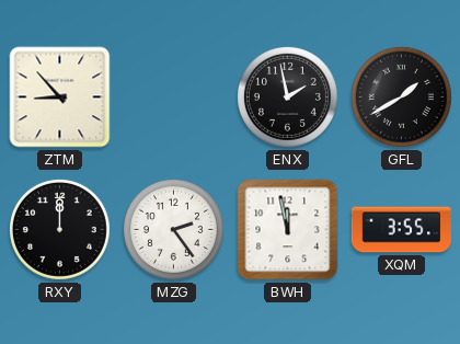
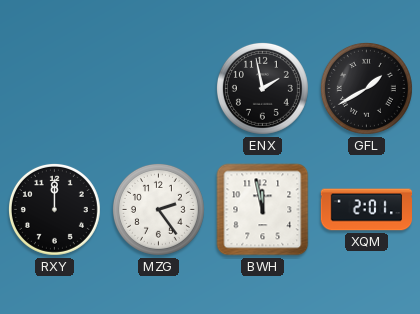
ZTM: 8:53 -> none
XQM: 3:55 -> 2:01
